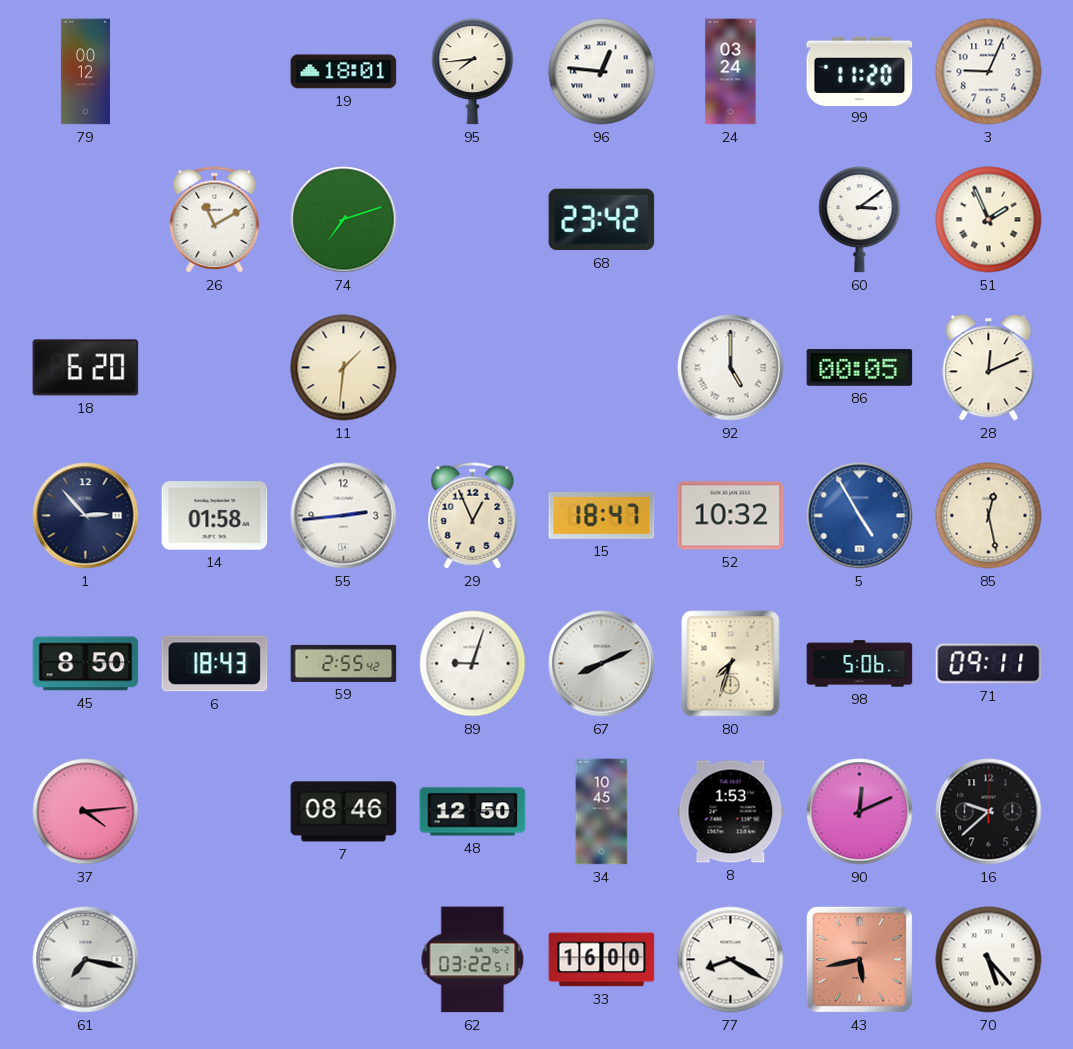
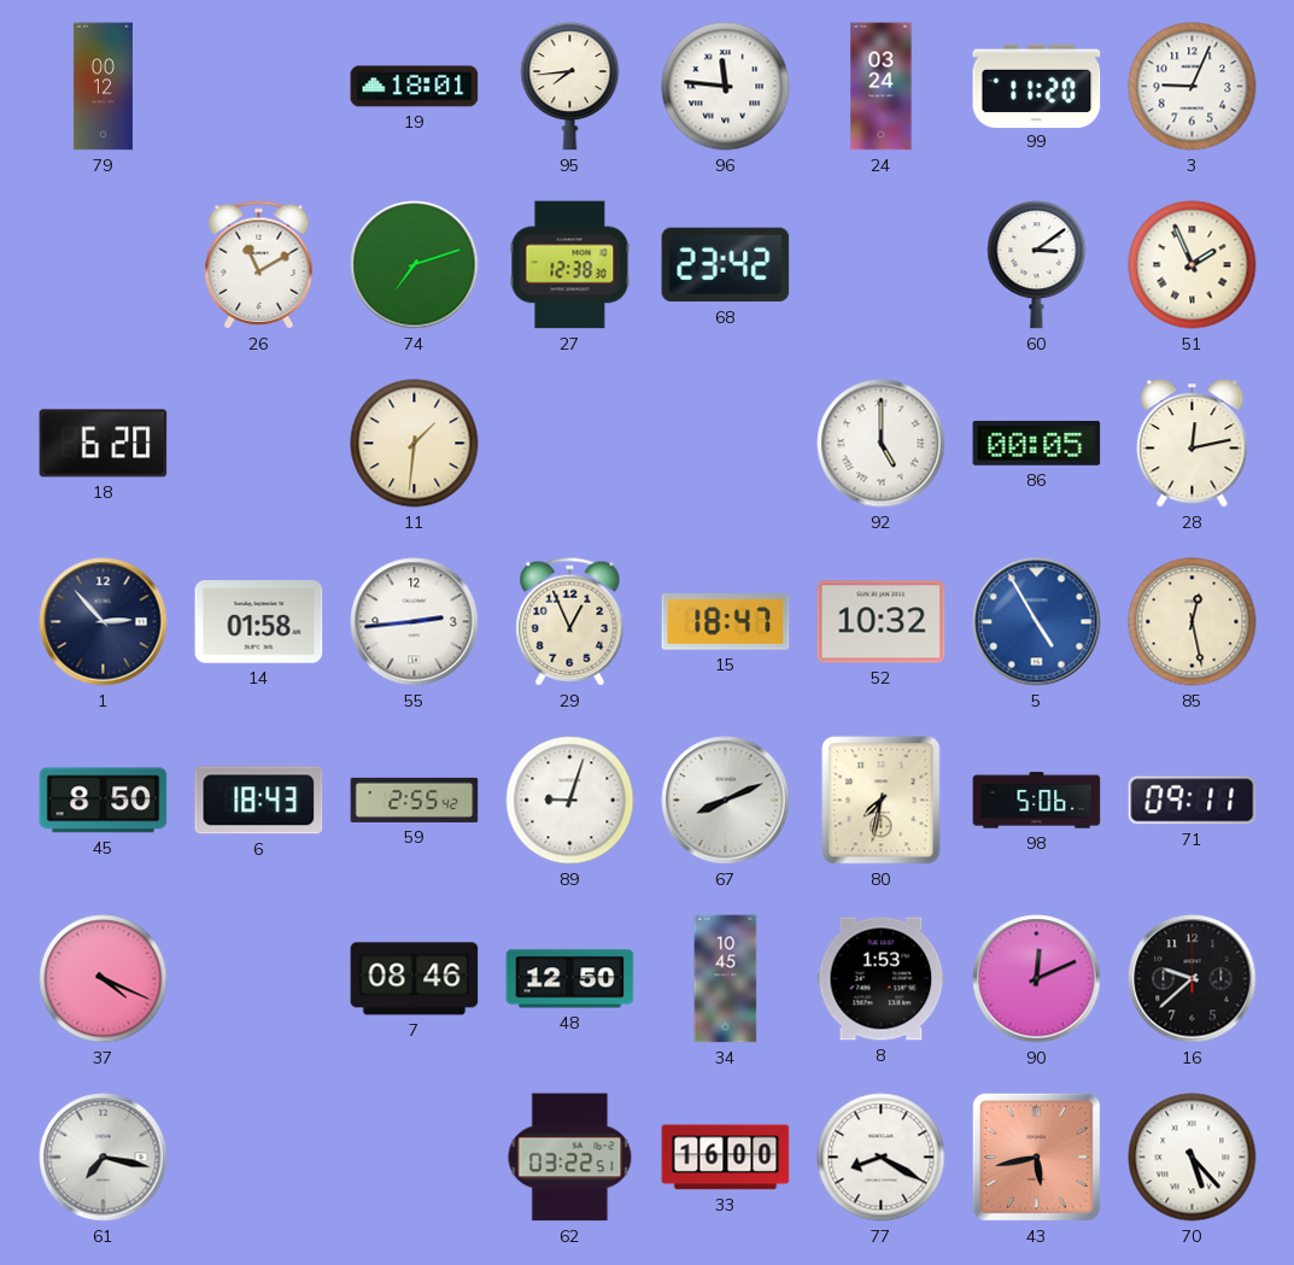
96: 12:46 -> 11:46
27: none -> 12:38
28: 12:11 -> 12:13
80: 7:33 -> 7:32
37: 4:14 -> 4:19
